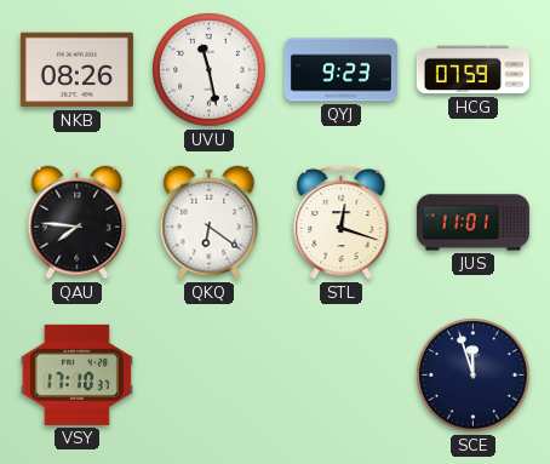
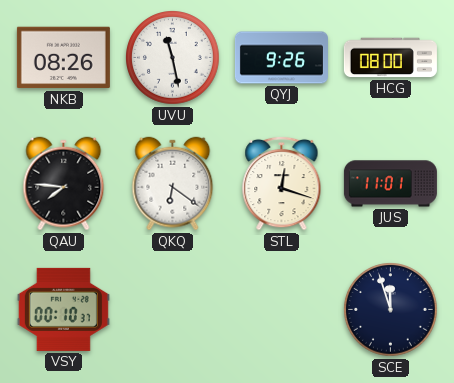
QYJ: 9:23 -> 9:26
HCG: 07:59 -> 08:00
VSY: 17:10 -> 00:10
